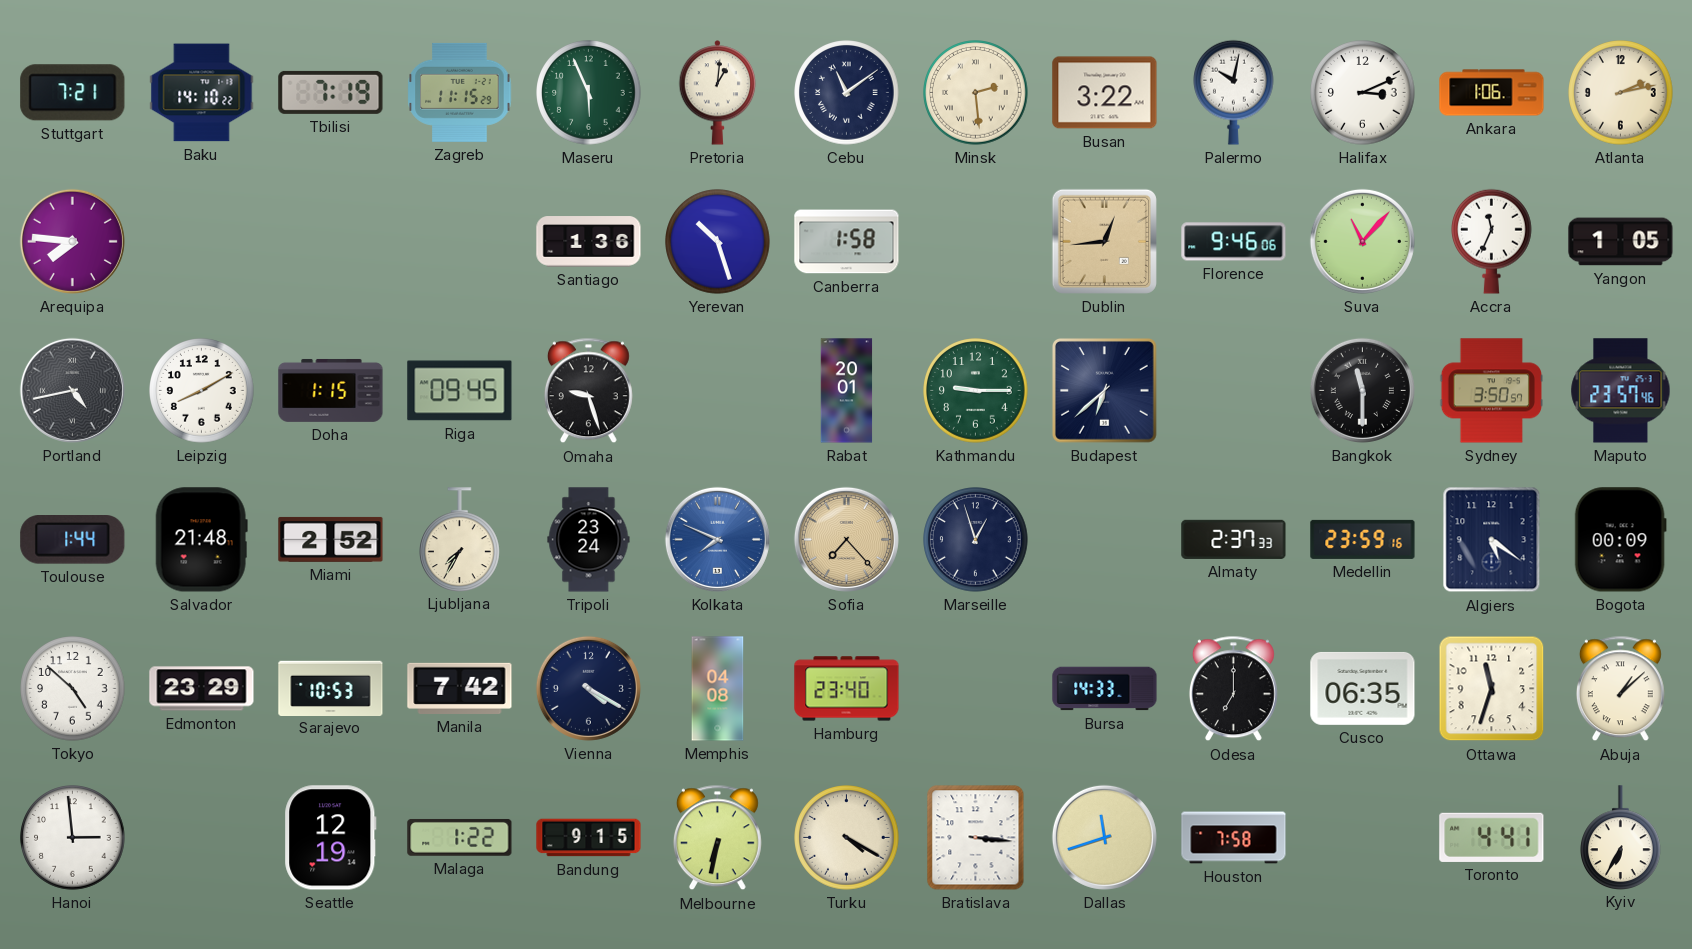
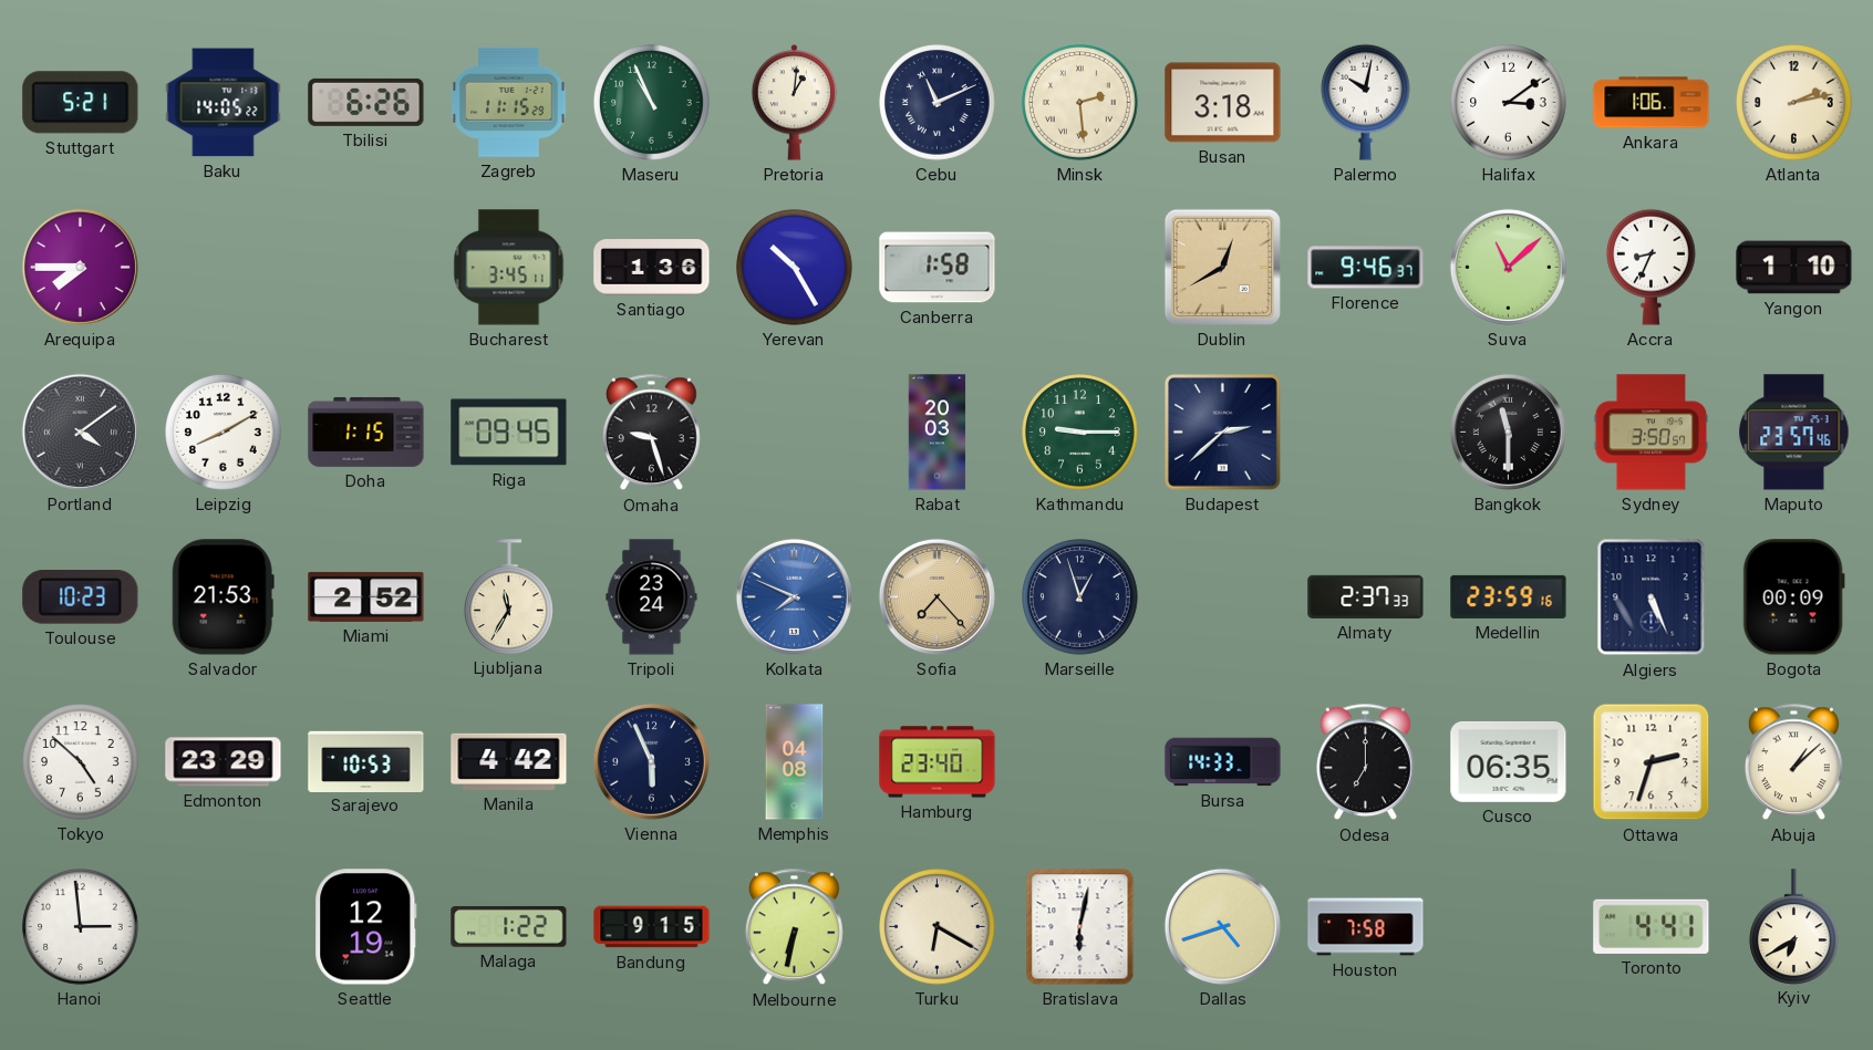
Stuttgart: 7:21 -> 5:21
Baku: 14:10 -> 14:05
Tbilisi: 7:19 -> 6:26
Maseru: 5:56 -> 10:56
Cebu: 11:09 -> 11:11
Busan: 3:22 -> 3:18
Halifax: 3:11 -> 3:09
Arequipa: 7:46 -> 7:45
Bucharest: none -> 3:45
Yerevan: 10:27 -> 10:25
Dublin: 12:44 -> 12:40
Florence: 9:46:06 -> 9:46:37
Suva: 11:07 -> 11:08
Accra: 11:34 -> 8:34
Yangon: 1:05 -> 1:10
Portland: 4:43 -> 4:09
Rabat: 20:01 -> 20:03
Budapest: 6:38 -> 2:38
Toulouse: 1:44 -> 10:23
Salvador: 21:48 -> 21:53
Ljubljana: 7:35 -> 11:35
Algiers: 5:21 -> 5:26
Manila: 7:42 -> 4:42
Vienna: 4:20 -> 5:56
Ottawa: 11:33 -> 2:33
Turku: 4:20 -> 6:20
Bratislava: 3:16 -> 6:02
Dallas: 11:42 -> 4:42
Kyiv: 6:35 -> 6:40
